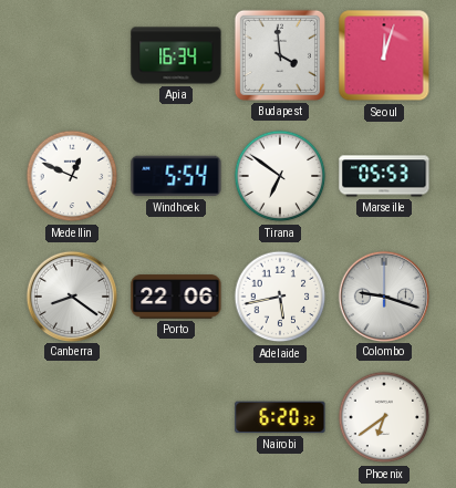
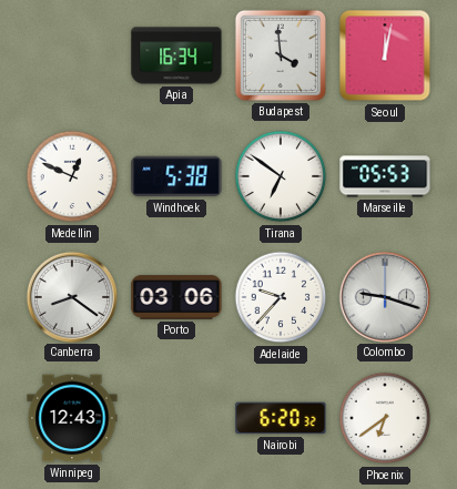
Seoul: 12:03 -> 12:02
Windhoek: 5:54 -> 5:38
Porto: 22:06 -> 03:06
Adelaide: 5:43 -> 9:37
Winnipeg: none -> 12:43
